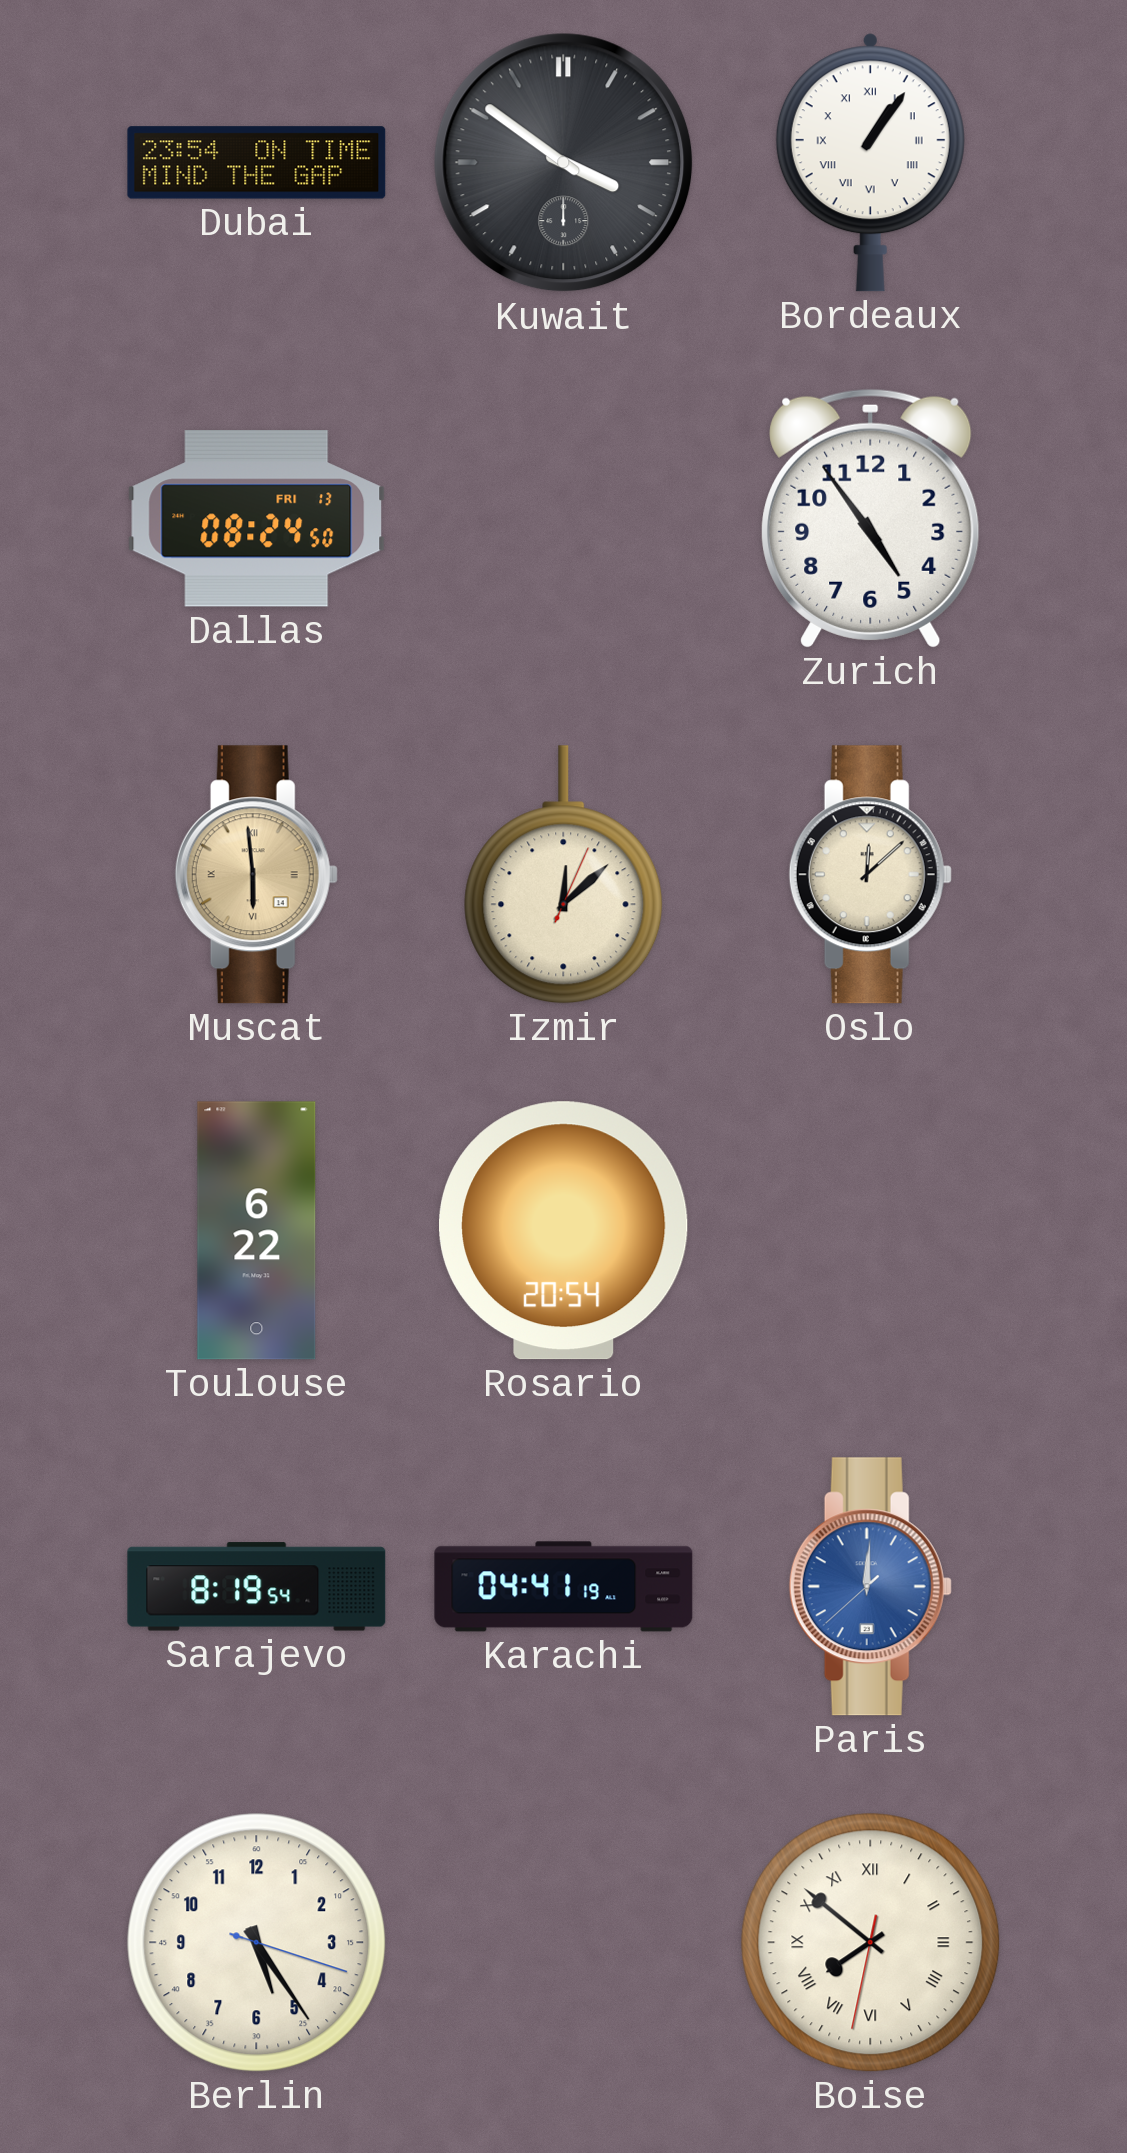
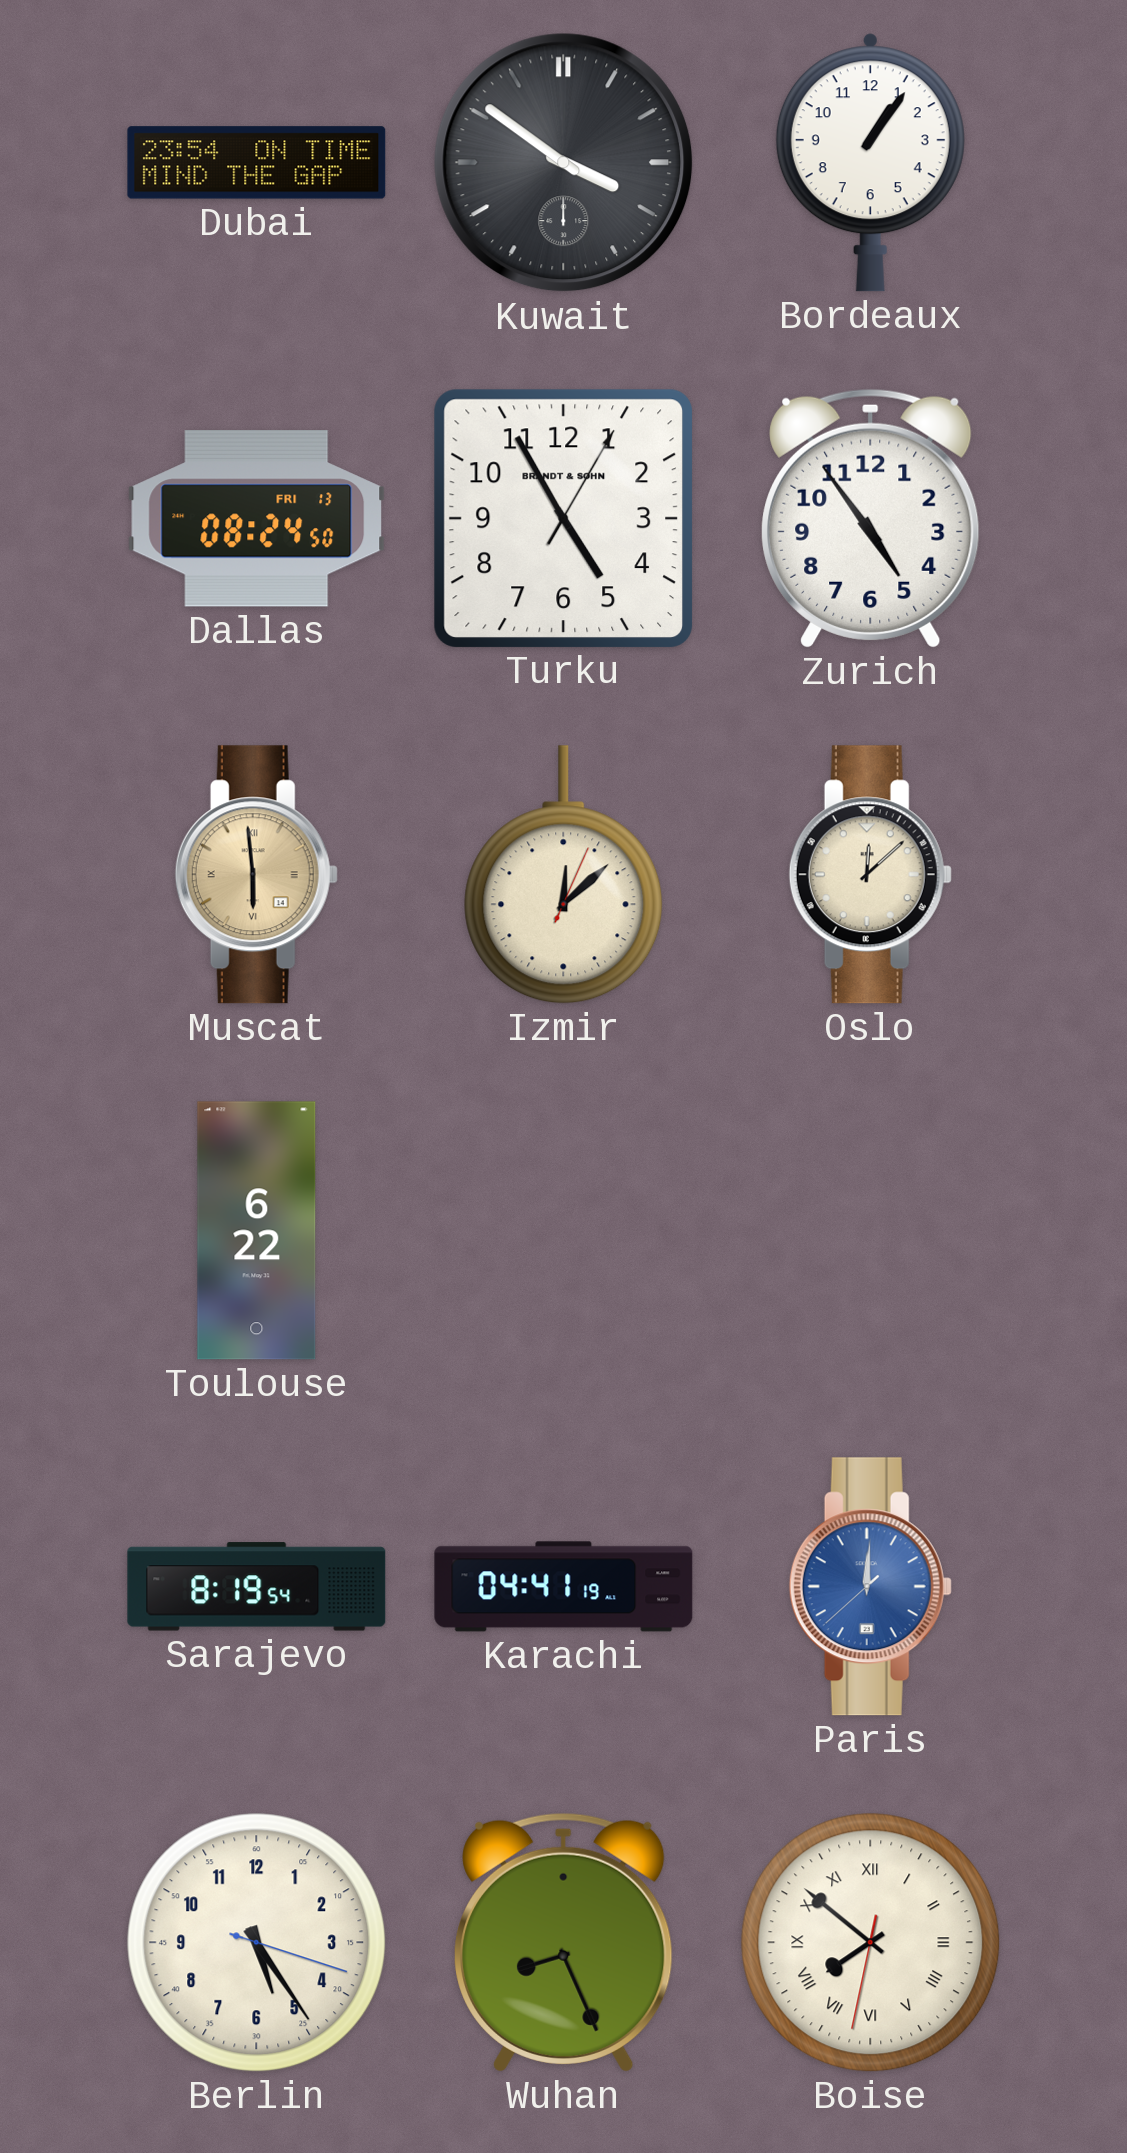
Bordeaux numerals: Roman -> Arabic
Turku: none -> 4:55
Rosario: 20:54 -> none
Wuhan: none -> 8:26
